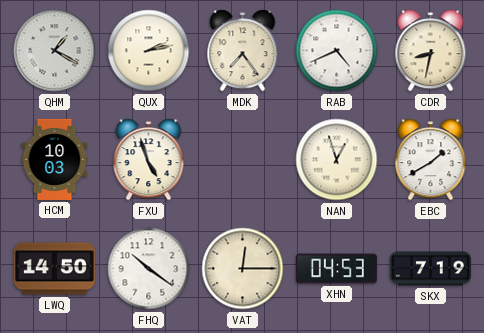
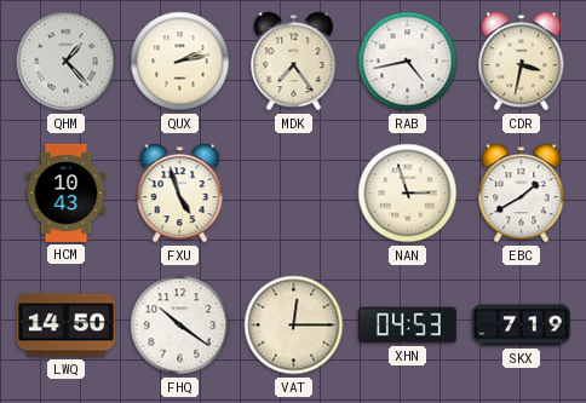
QHM: 1:20 -> 1:23
RAB: 4:41 -> 4:43
CDR: 8:32 -> 3:32
HCM: 10:03 -> 10:43
NAN: 12:57 -> 2:57
